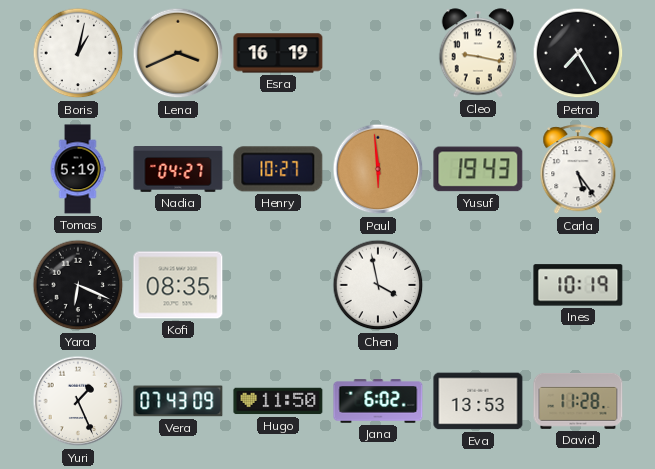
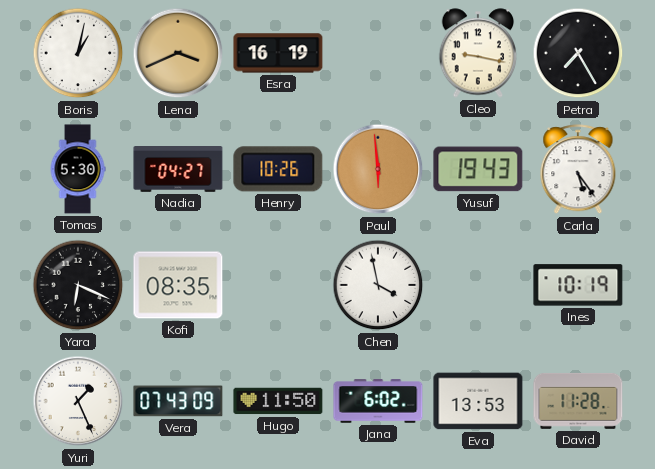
Tomas: 5:19 -> 5:30
Henry: 10:27 -> 10:26
